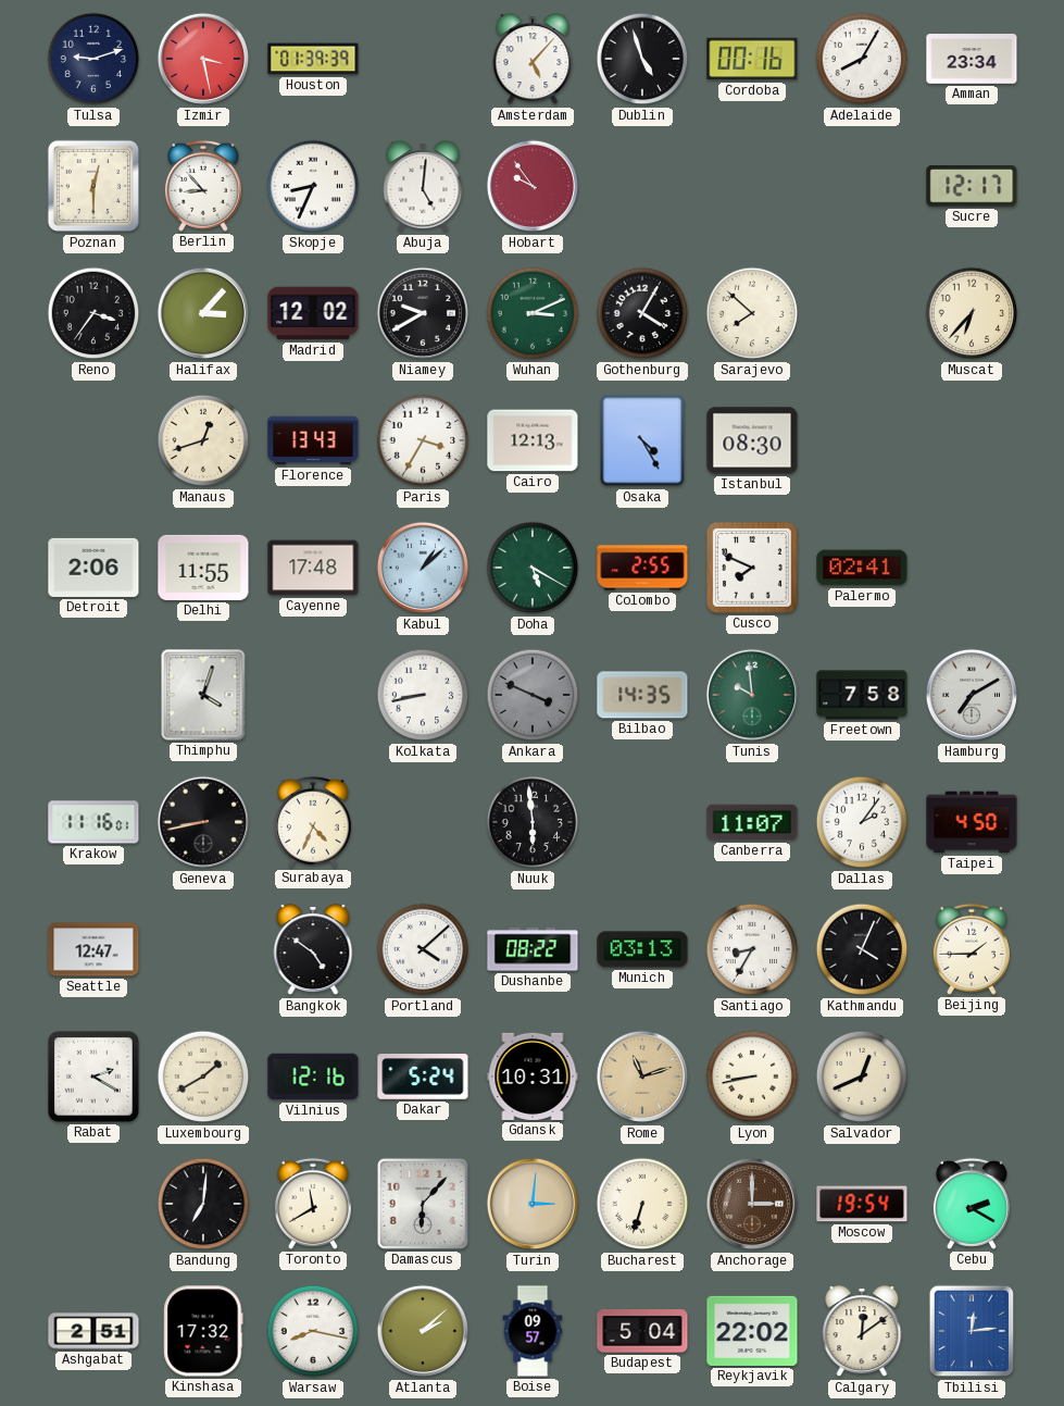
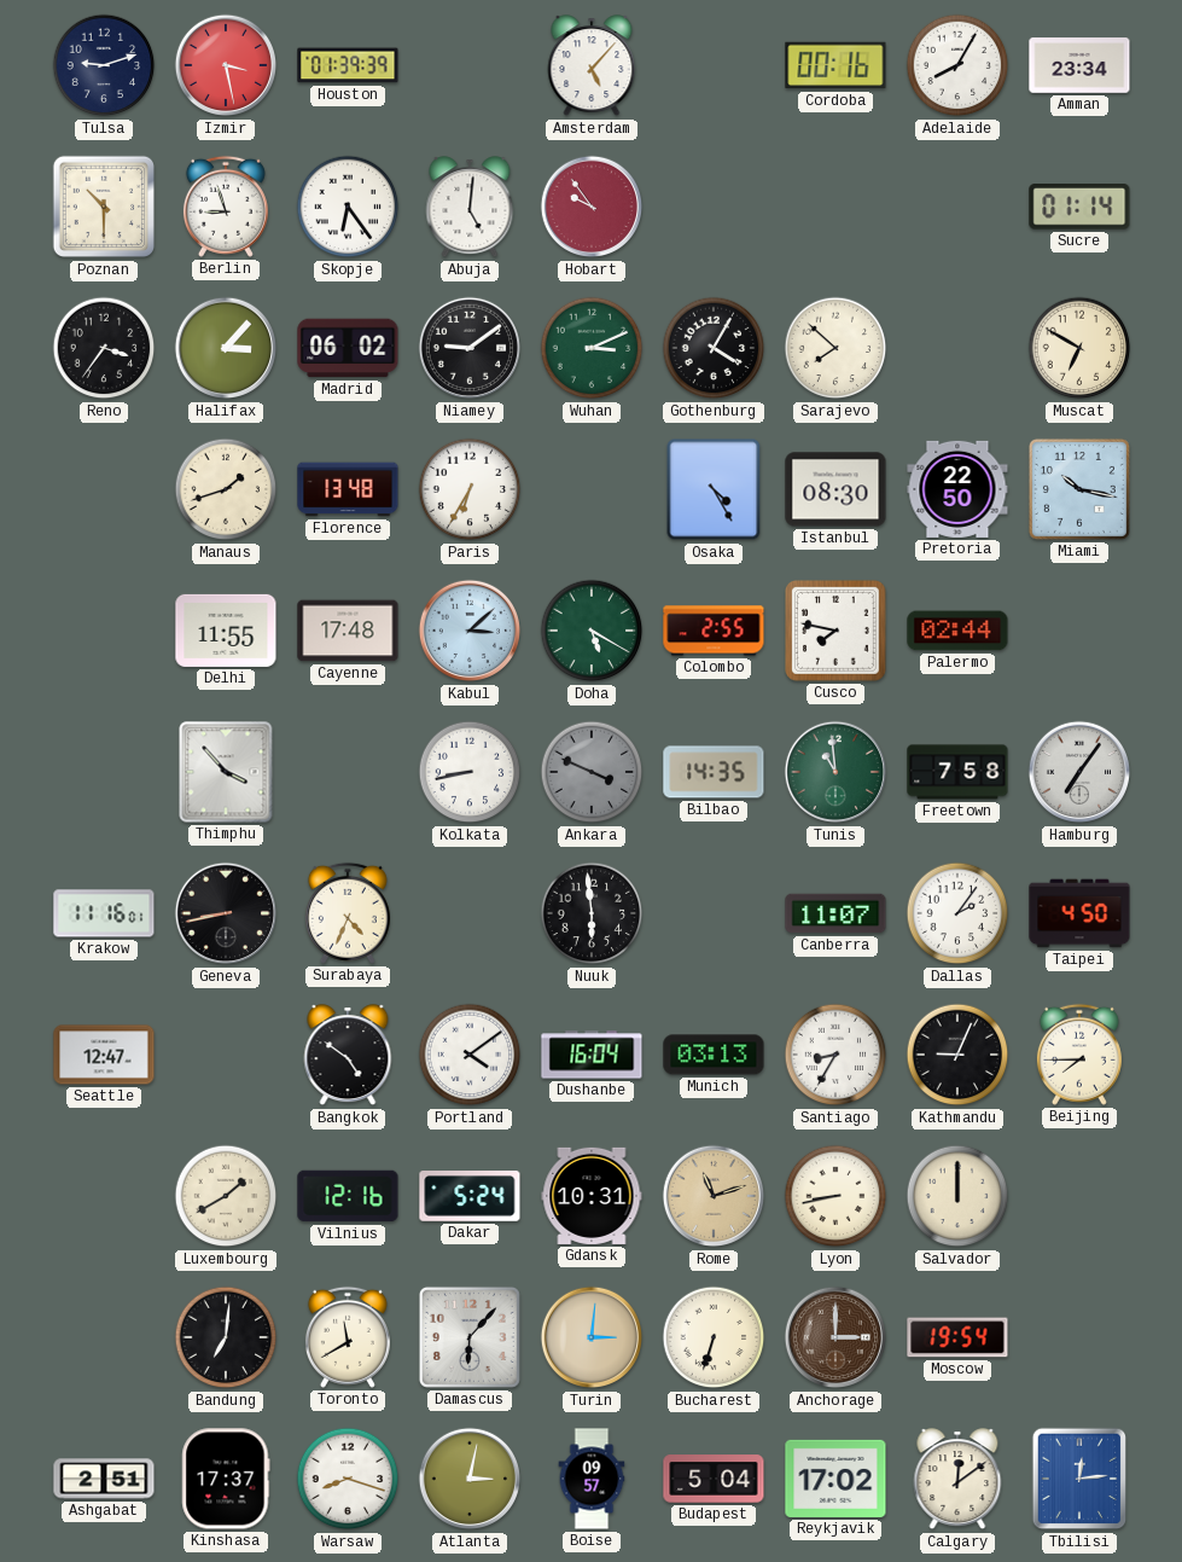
Dublin: 4:57 -> none
Poznan: 12:30 -> 10:30
Berlin: 8:53 -> 8:57
Skopje: 8:34 -> 6:24
Sucre: 12:17 -> 01:14
Madrid: 12:02 -> 06:02
Niamey: 9:40 -> 9:09
Muscat: 6:37 -> 6:50
Manaus: 12:42 -> 1:42
Florence: 13:43 -> 13:48
Paris: 3:35 -> 6:35
Cairo: 12:13 -> none
Pretoria: none -> 22:50
Miami: none -> 10:17
Detroit: 2:06 -> none
Kabul: 1:08 -> 3:08
Cusco: 7:49 -> 7:47
Palermo: 02:41 -> 02:44
Thimphu: 4:03 -> 3:53
Tunis: 9:59 -> 10:59
Hamburg: 7:10 -> 7:06
Portland: 4:08 -> 4:09
Dushanbe: 08:22 -> 16:04
Kathmandu: 4:04 -> 9:04
Beijing: 1:45 -> 7:45
Rabat: 2:20 -> none
Salvador: 12:41 -> 12:00
Cebu: 2:20 -> none
Kinshasa: 17:32 -> 17:37
Warsaw: 8:17 -> 8:18
Atlanta: 2:08 -> 3:02
Reykjavik: 22:02 -> 17:02
